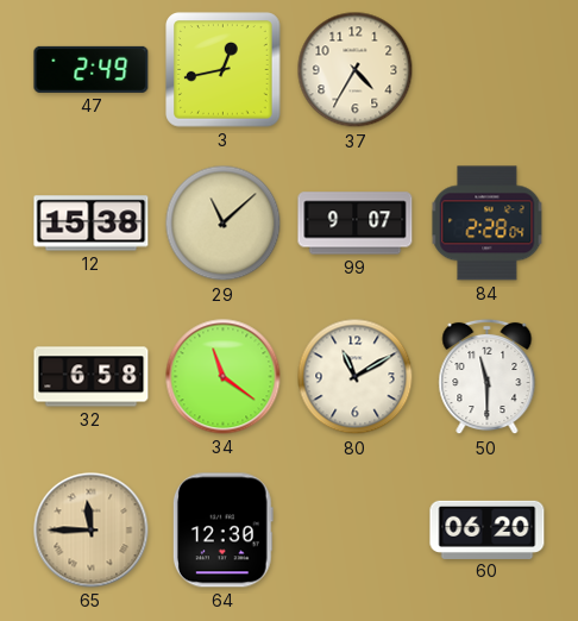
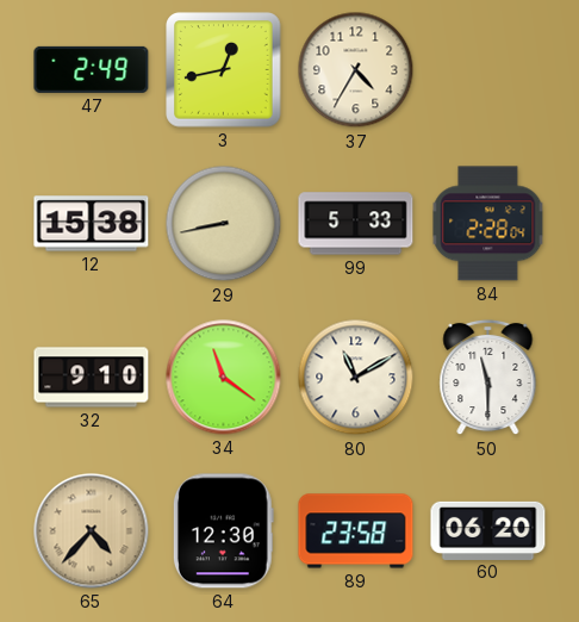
29: 11:08 -> 8:43
99: 9:07 -> 5:33
32: 6:58 -> 9:10
65: 11:45 -> 4:37
89: none -> 23:58
